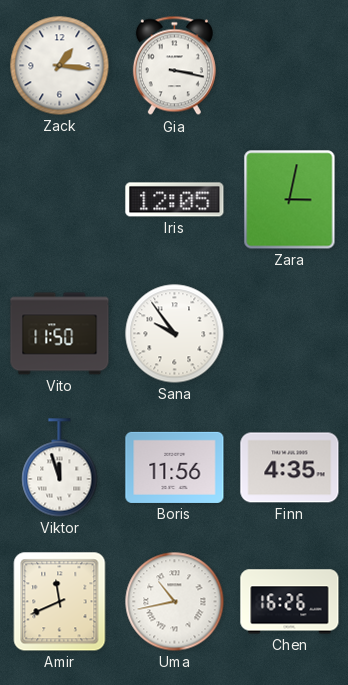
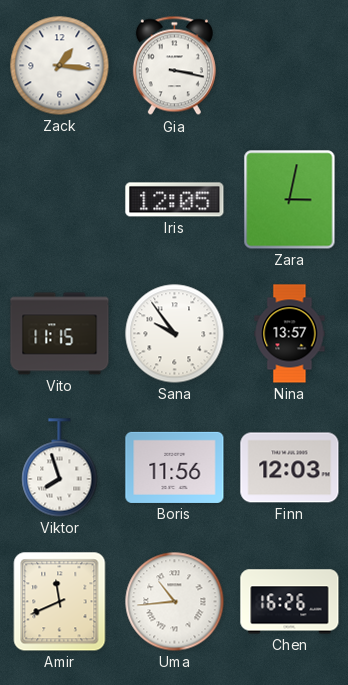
Vito: 11:50 -> 11:15
Nina: none -> 13:57
Viktor: 11:57 -> 7:57
Finn: 4:35 -> 12:03
Uma: 10:43 -> 10:44
